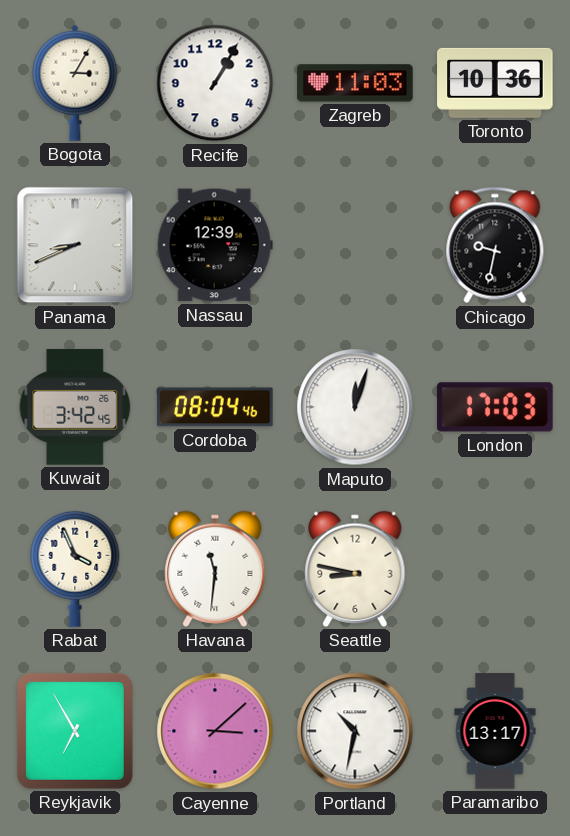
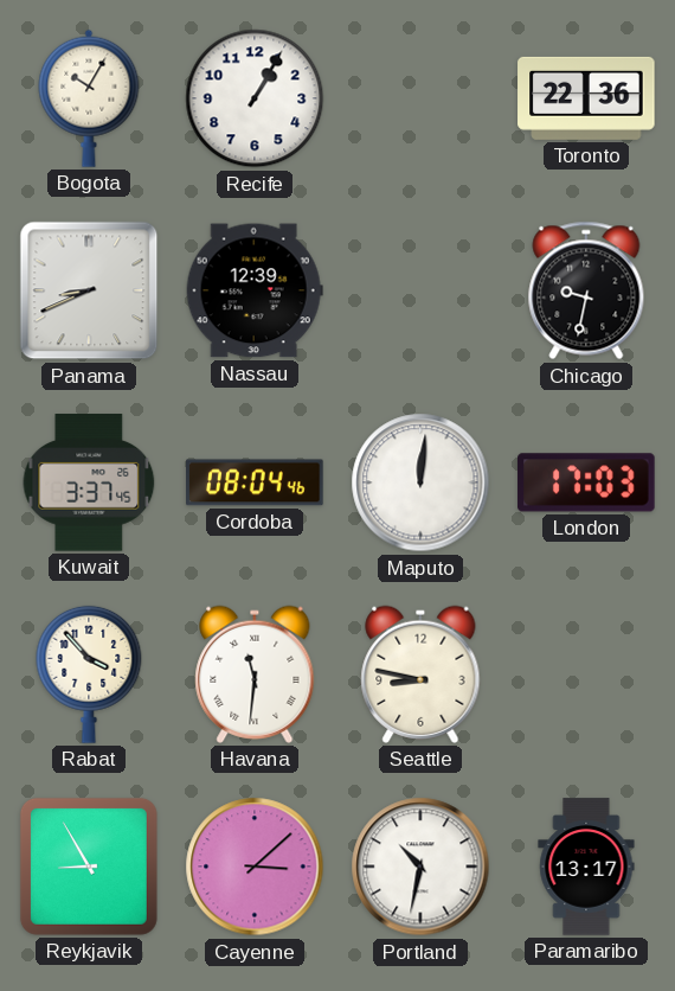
Bogota: 3:05 -> 10:05
Zagreb: 11:03 -> none
Toronto: 10:36 -> 22:36
Kuwait: 3:42 -> 3:37
Maputo: 12:03 -> 12:01
Rabat: 3:56 -> 3:53
Reykjavik: 6:55 -> 8:55
